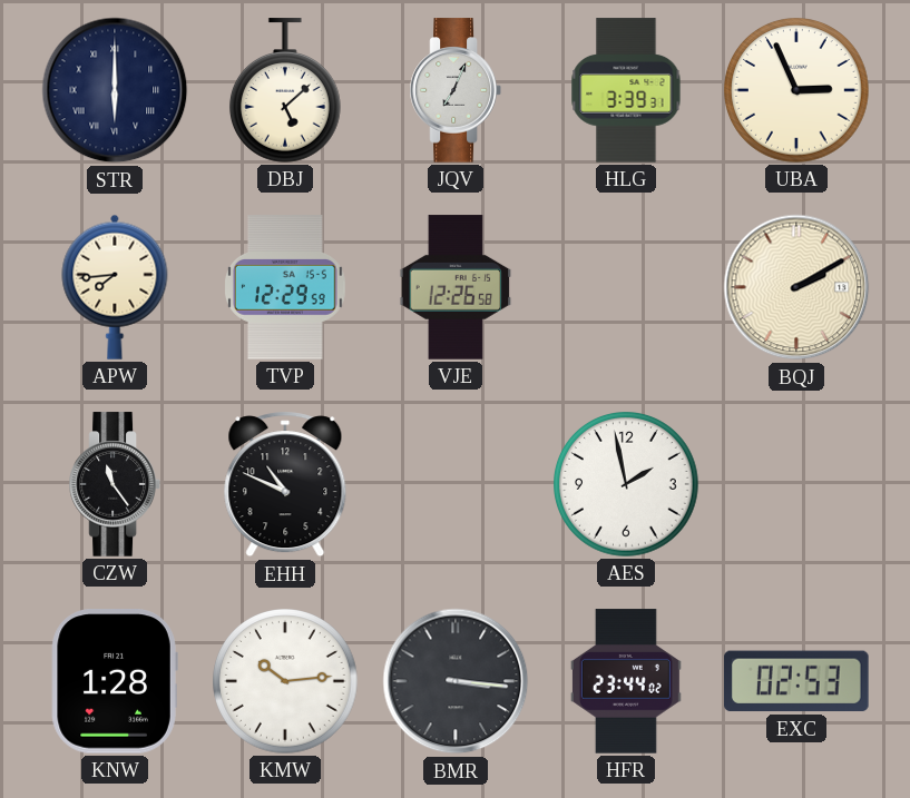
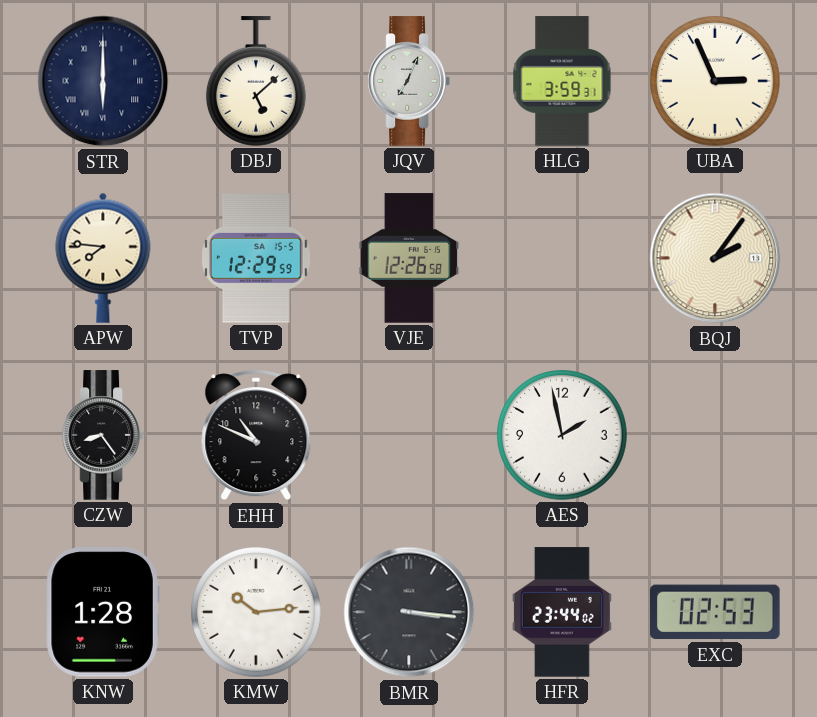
HLG: 3:39 -> 3:59
APW: 7:44 -> 7:46
BQJ: 2:10 -> 2:06
CZW: 11:24 -> 8:24
